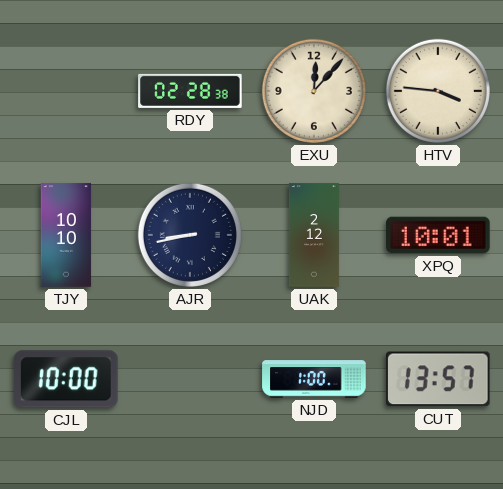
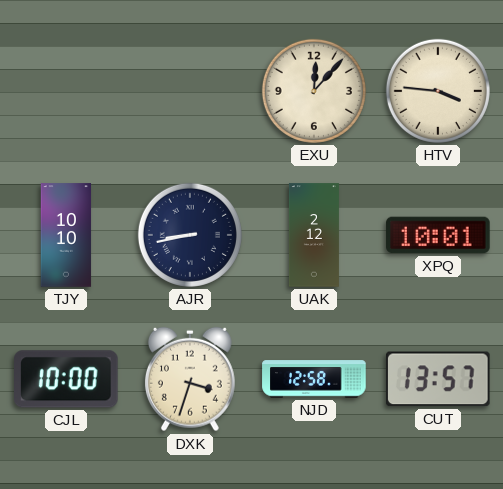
RDY: 02:28 -> none
DXK: none -> 3:33
NJD: 1:00 -> 12:58
